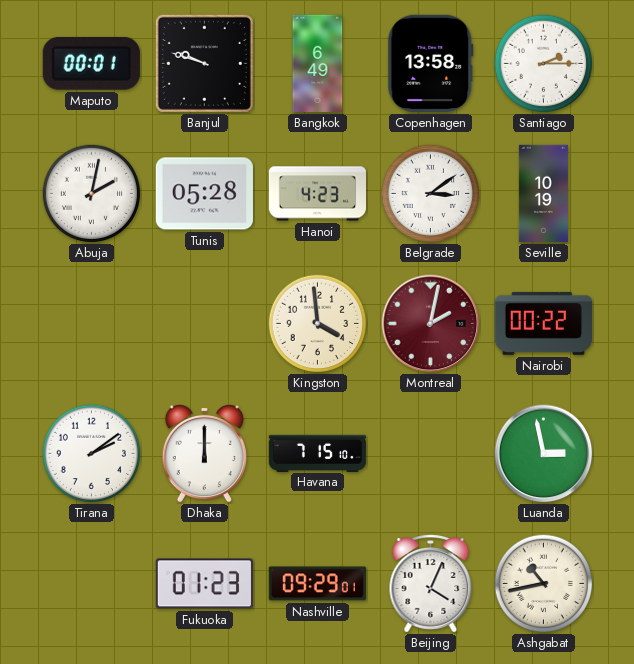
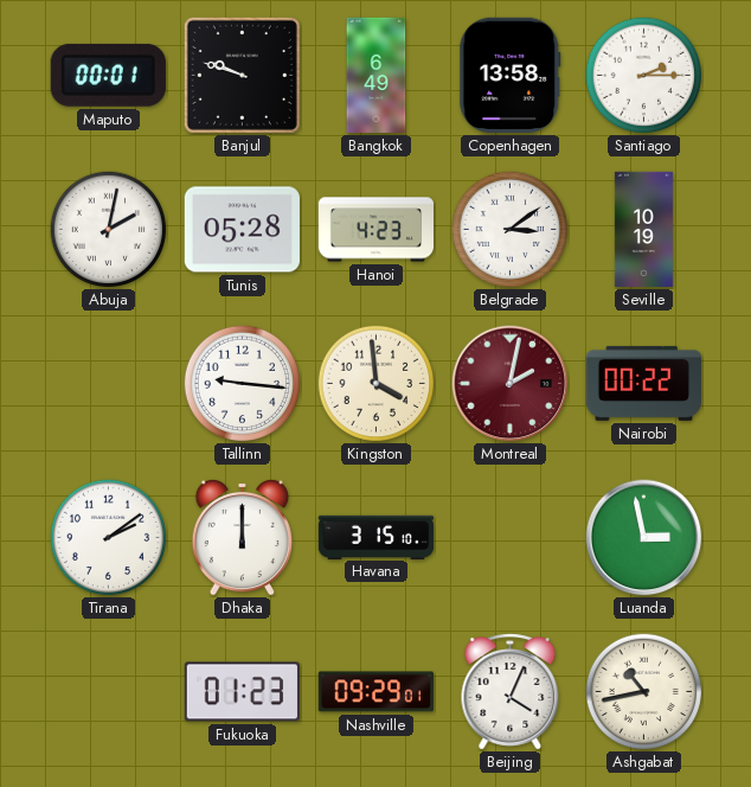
Tallinn: none -> 9:16
Havana: 7:15 -> 3:15
